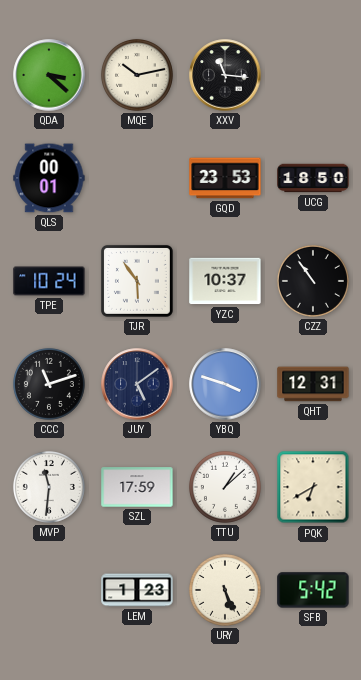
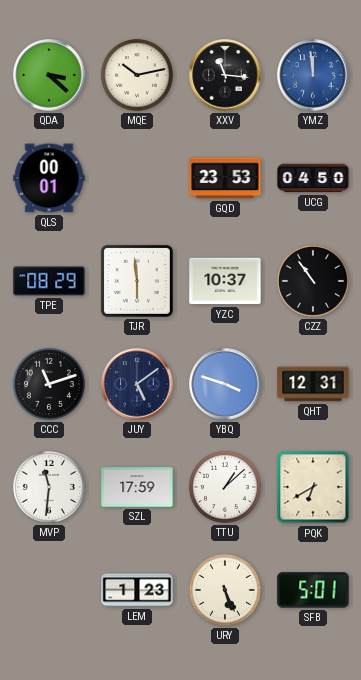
YMZ: none -> 11:59
UCG: 18:50 -> 04:50
TPE: 10:24 -> 08:29
TJR: 5:54 -> 5:59
SFB: 5:42 -> 5:01
